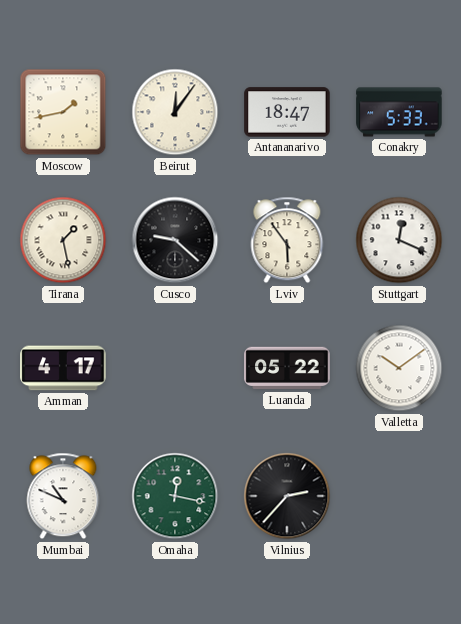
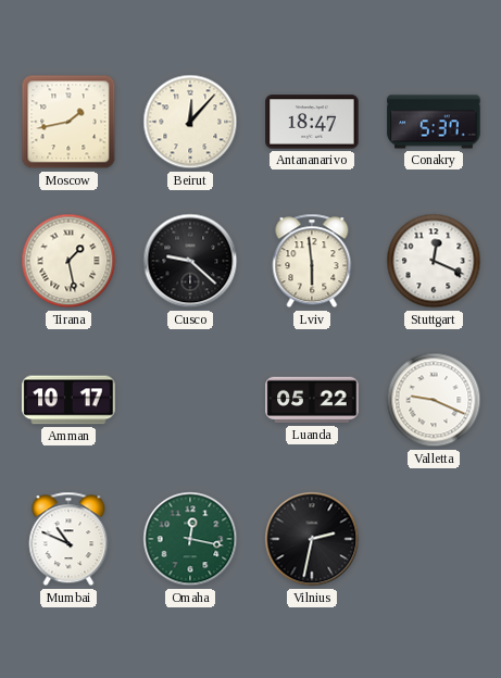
Beirut: 12:06 -> 12:07
Conakry: 5:33 -> 5:37
Lviv: 5:54 -> 5:59
Amman: 4:17 -> 10:17
Valletta: 10:09 -> 9:19
Vilnius: 2:37 -> 2:32
